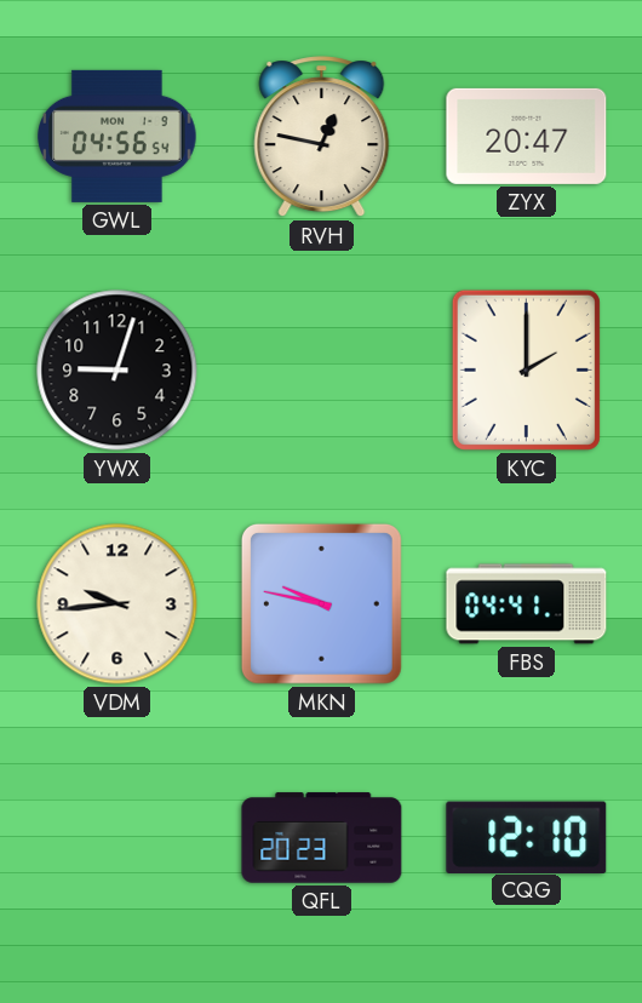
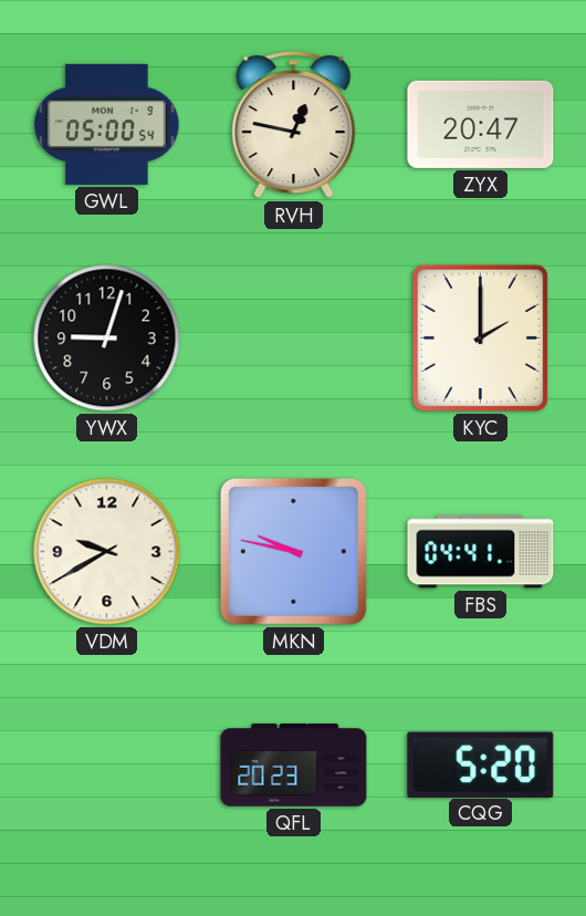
GWL: 04:56 -> 05:00
VDM: 9:44 -> 9:40
CQG: 12:10 -> 5:20
